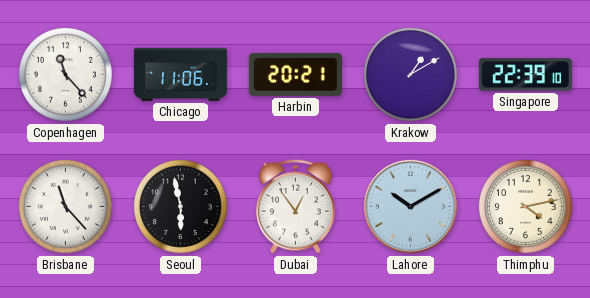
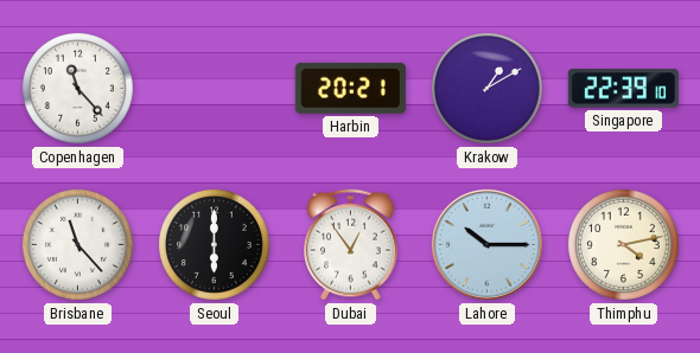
Chicago: 11:06 -> none
Seoul: 5:58 -> 6:00
Lahore: 10:10 -> 10:15
